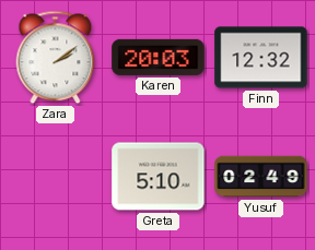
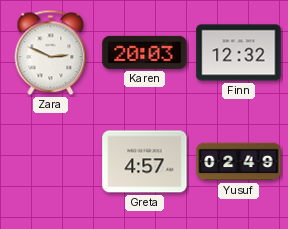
Zara: 2:09 -> 2:49
Greta: 5:10 -> 4:57
